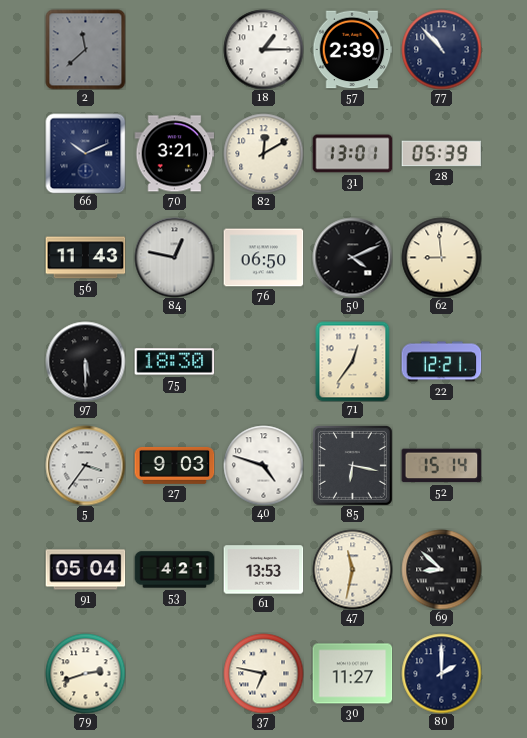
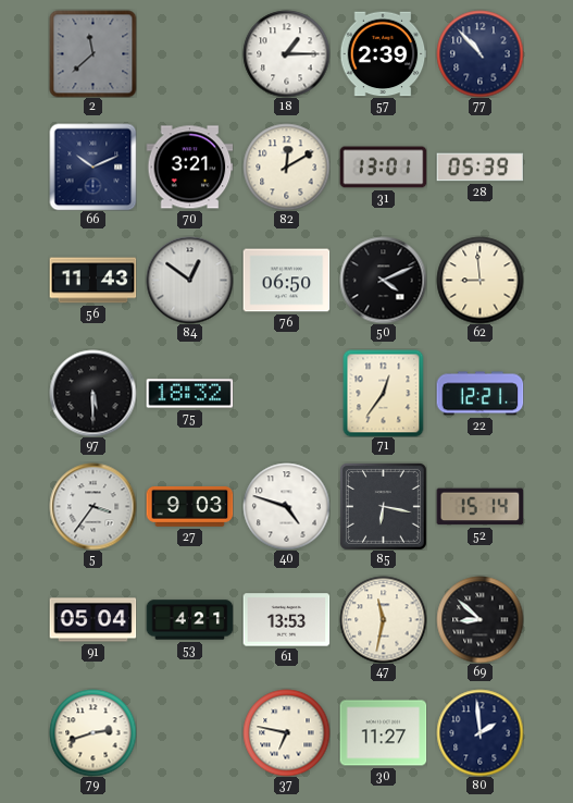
84: 12:47 -> 12:51
75: 18:30 -> 18:32
80: 2:00 -> 1:59
